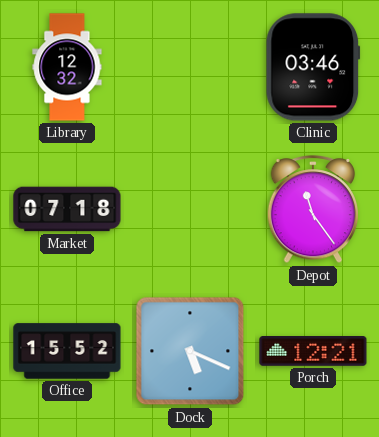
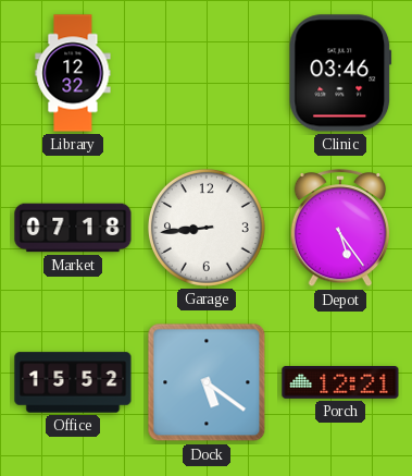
Garage: none -> 8:44
Depot: 11:24 -> 5:24
Dock: 5:19 -> 5:21
